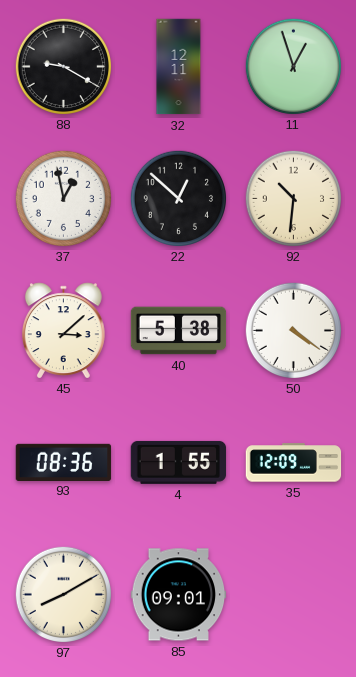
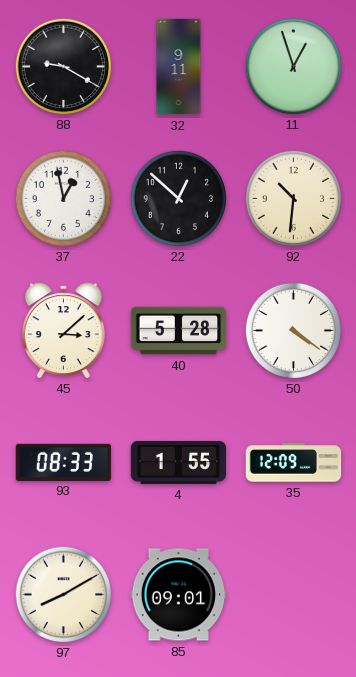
32: 12:11 -> 9:11
40: 5:38 -> 5:28
93: 08:36 -> 08:33
